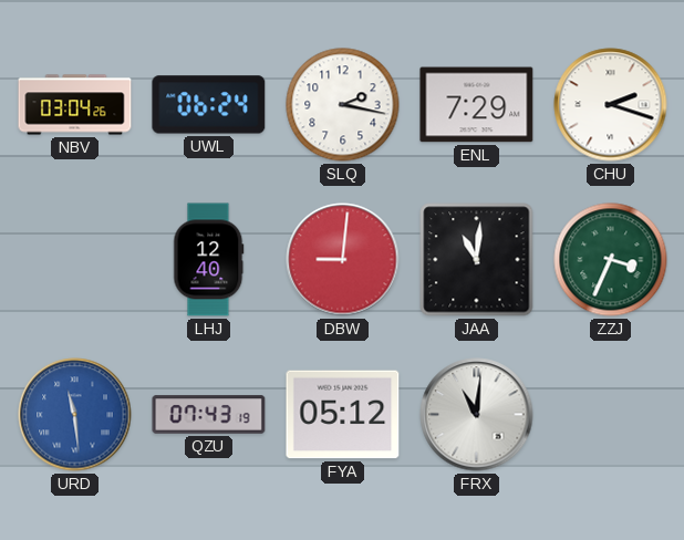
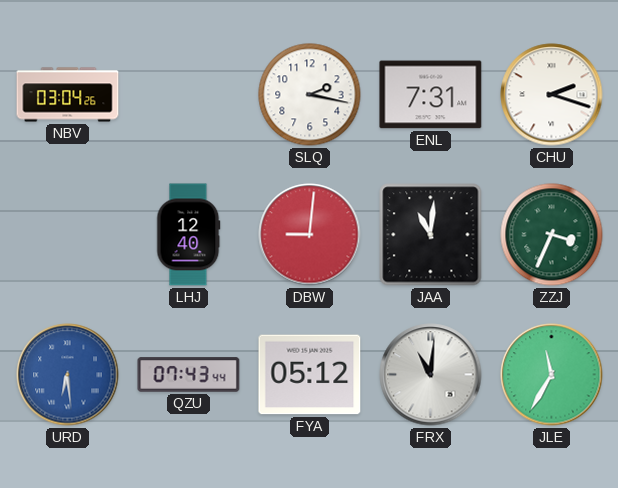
UWL: 06:24 -> none
ENL: 7:29 -> 7:31
URD: 11:29 -> 6:29
QZU: 07:43:19 -> 07:43:44
JLE: none -> 11:35
